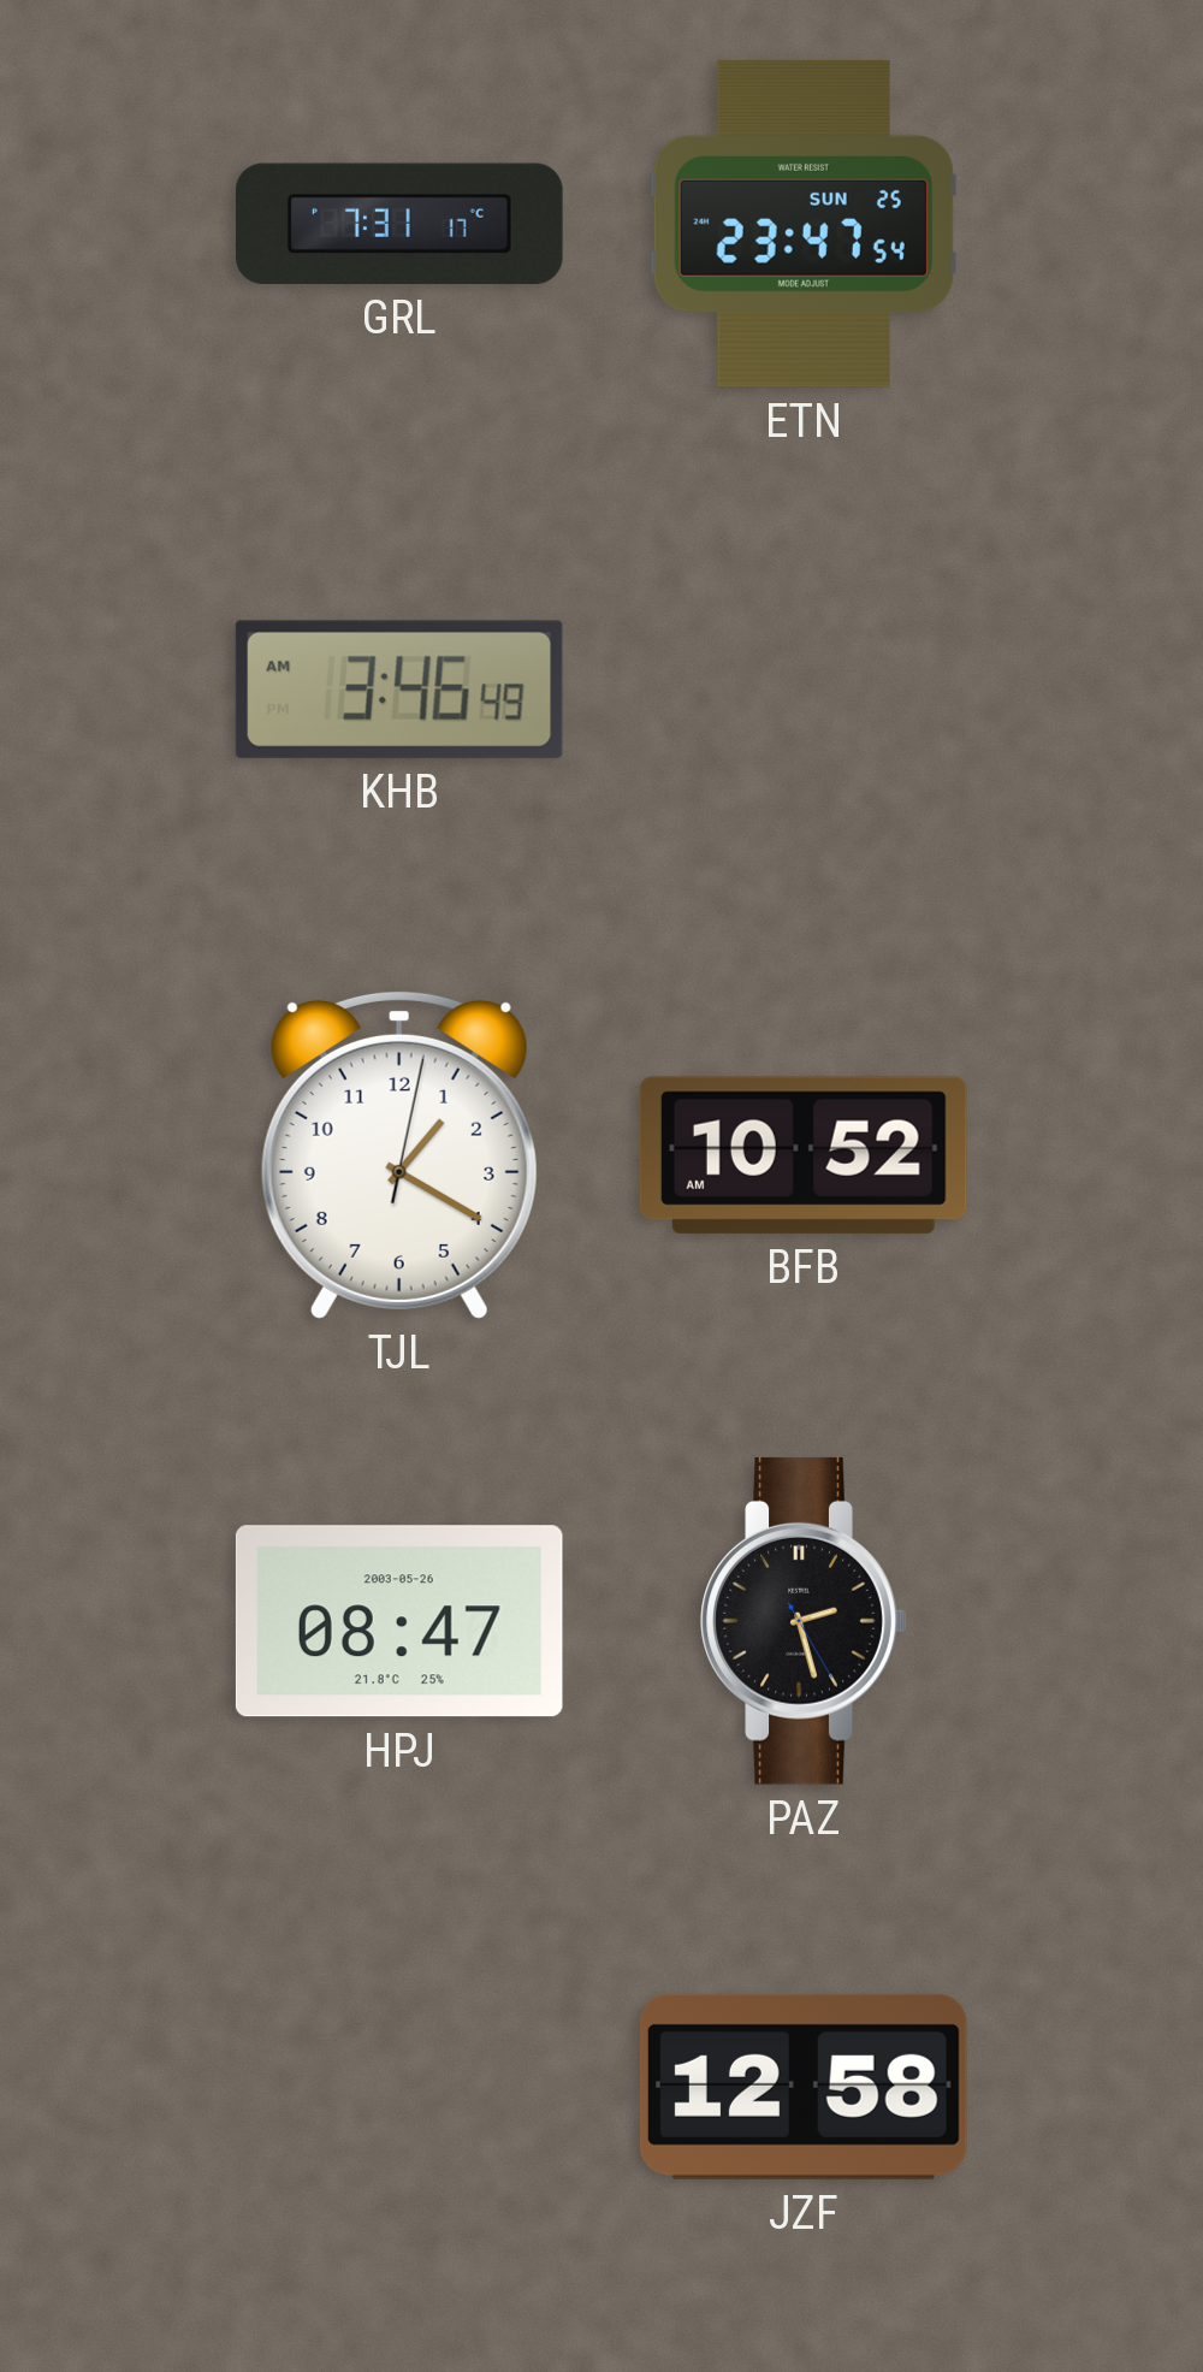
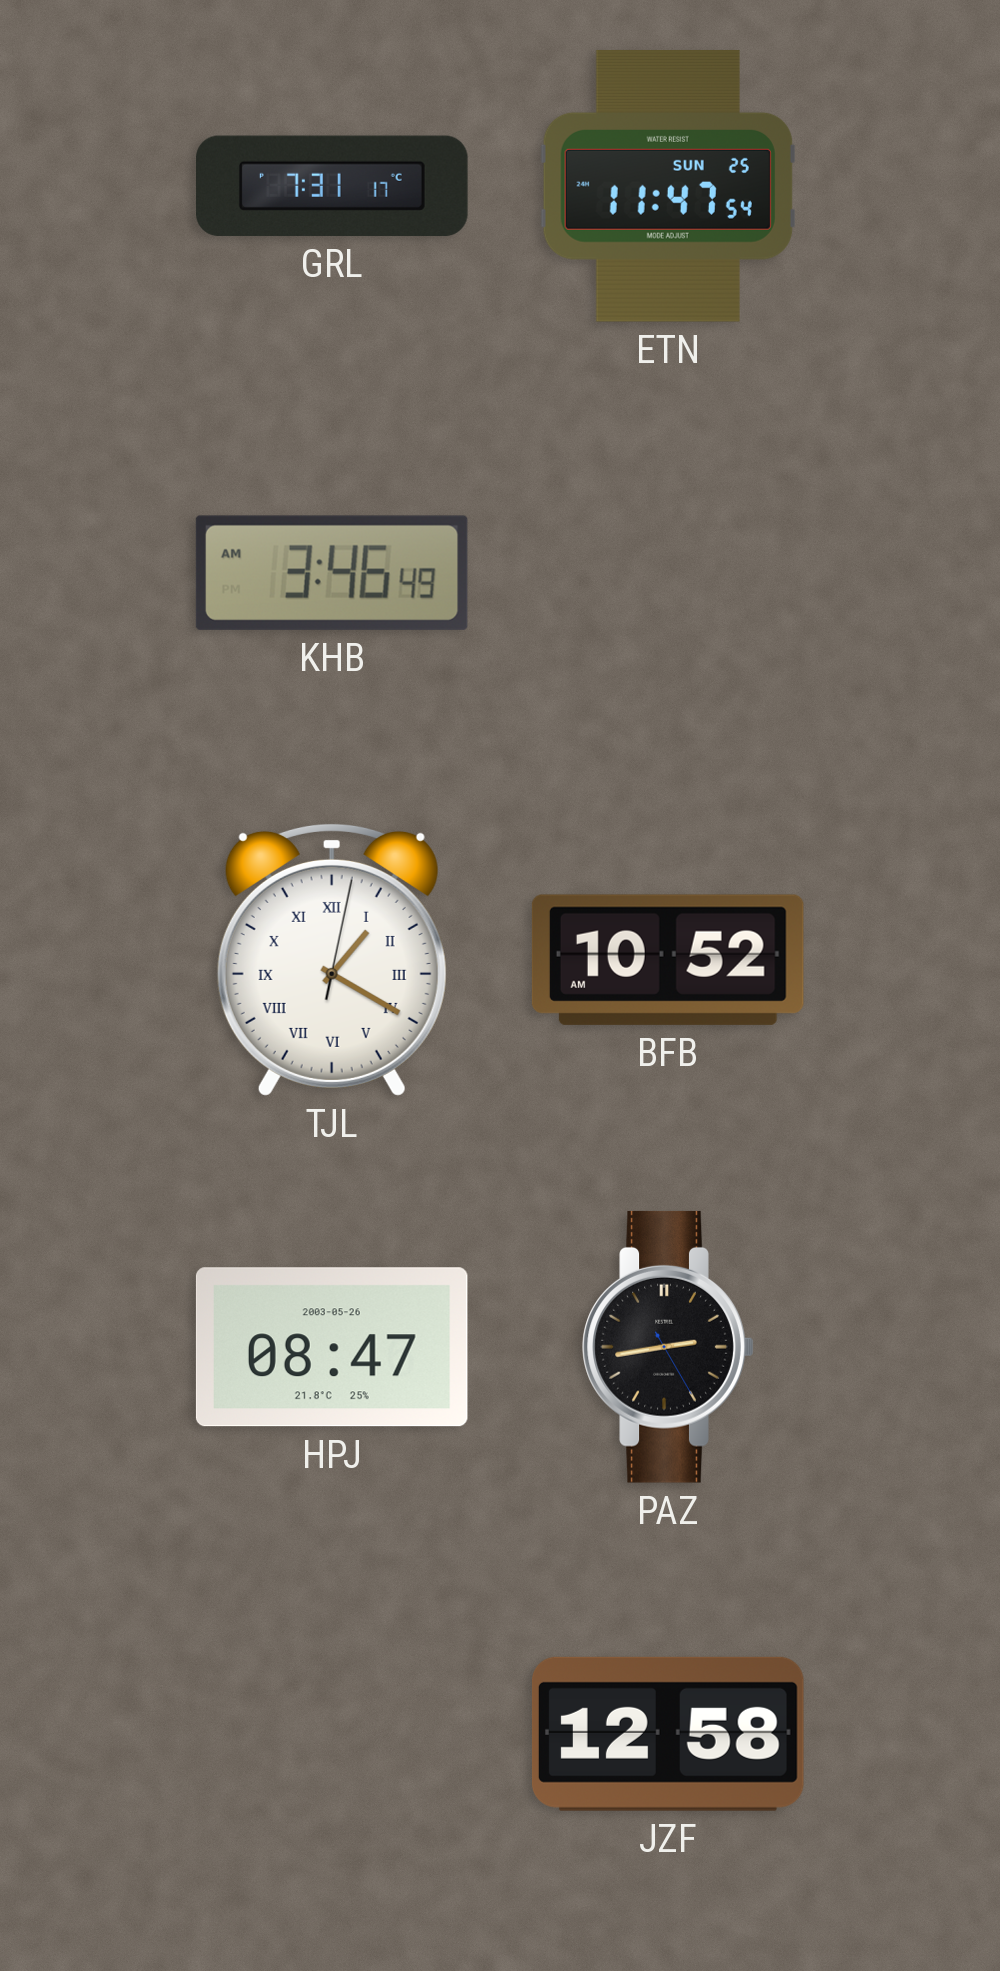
ETN: 23:47 -> 11:47
TJL numerals: Arabic -> Roman
PAZ: 2:27 -> 2:43
